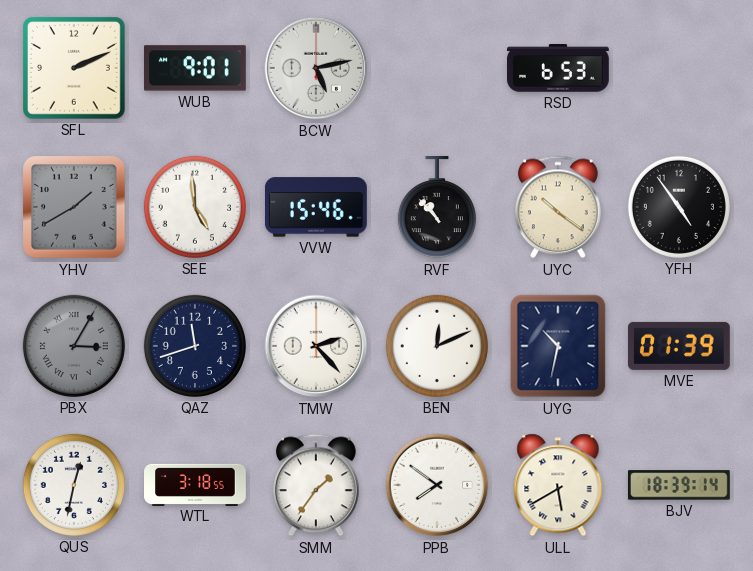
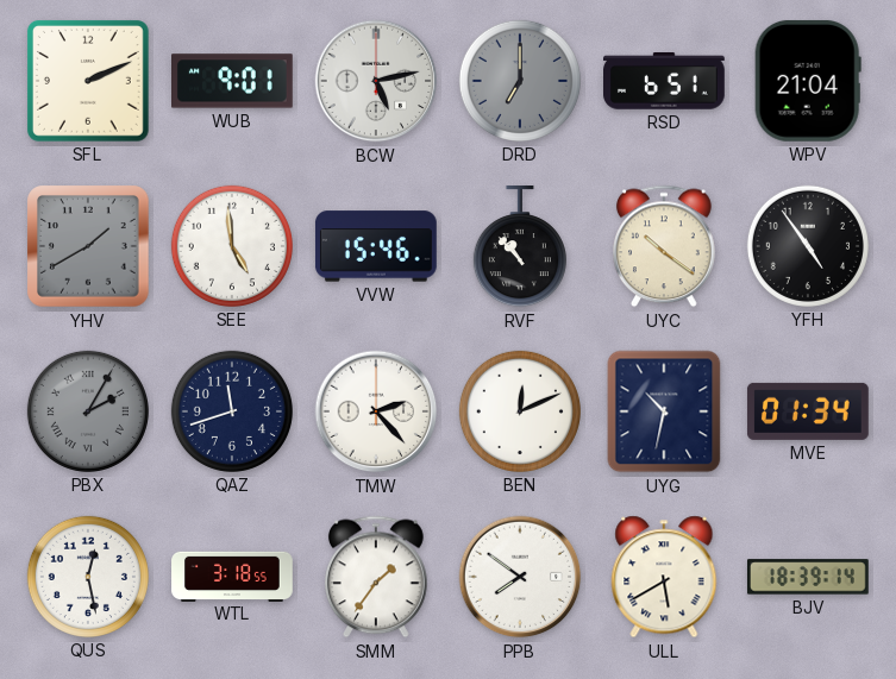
DRD: none -> 7:00
RSD: 6:53 -> 6:51
WPV: none -> 21:04
PBX: 3:05 -> 2:05
MVE: 01:39 -> 01:34
QUS: 12:32 -> 12:28
